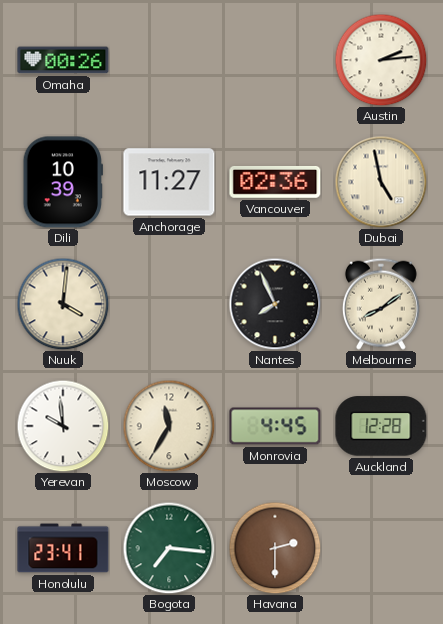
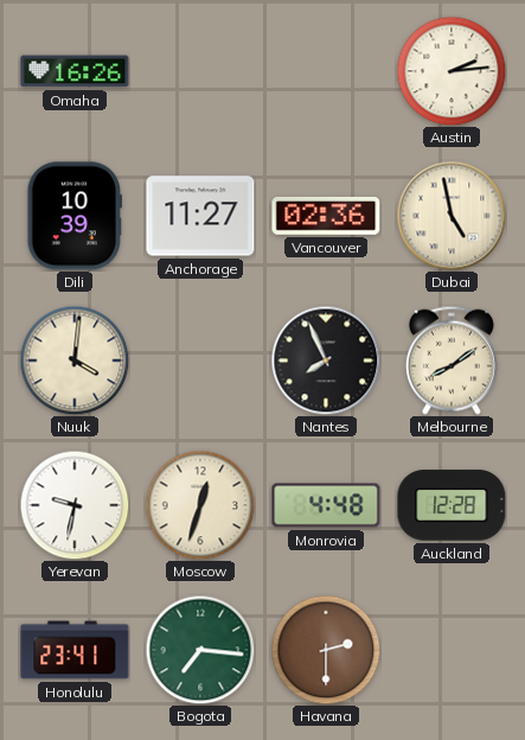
Omaha: 00:26 -> 16:26
Yerevan: 9:59 -> 9:32
Moscow: 11:35 -> 12:33
Monrovia: 4:45 -> 4:48
